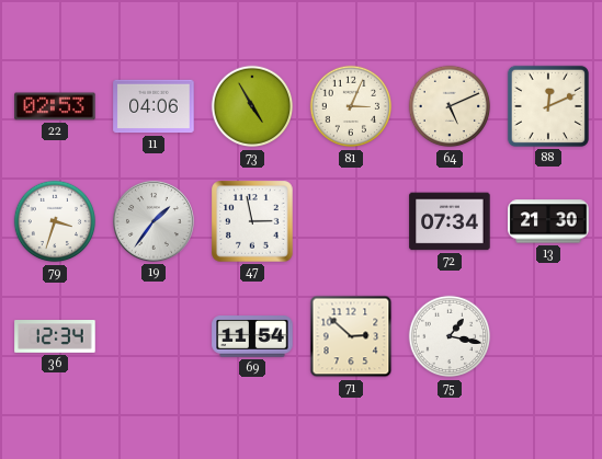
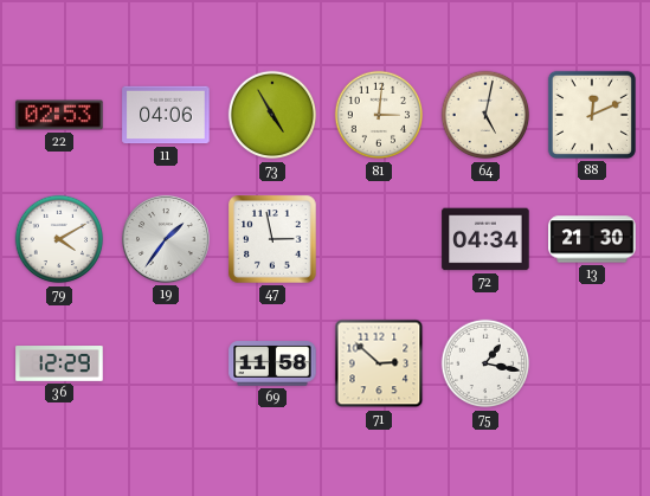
81: 3:04 -> 3:01
64: 5:11 -> 5:02
79: 3:33 -> 4:10
72: 07:34 -> 04:34
36: 12:34 -> 12:29
69: 11:54 -> 11:58
